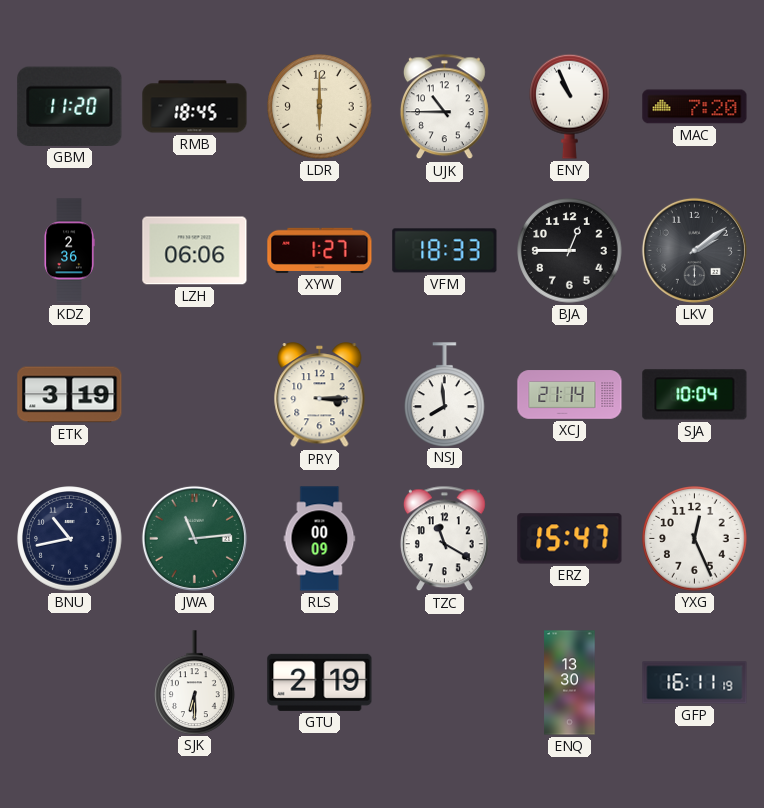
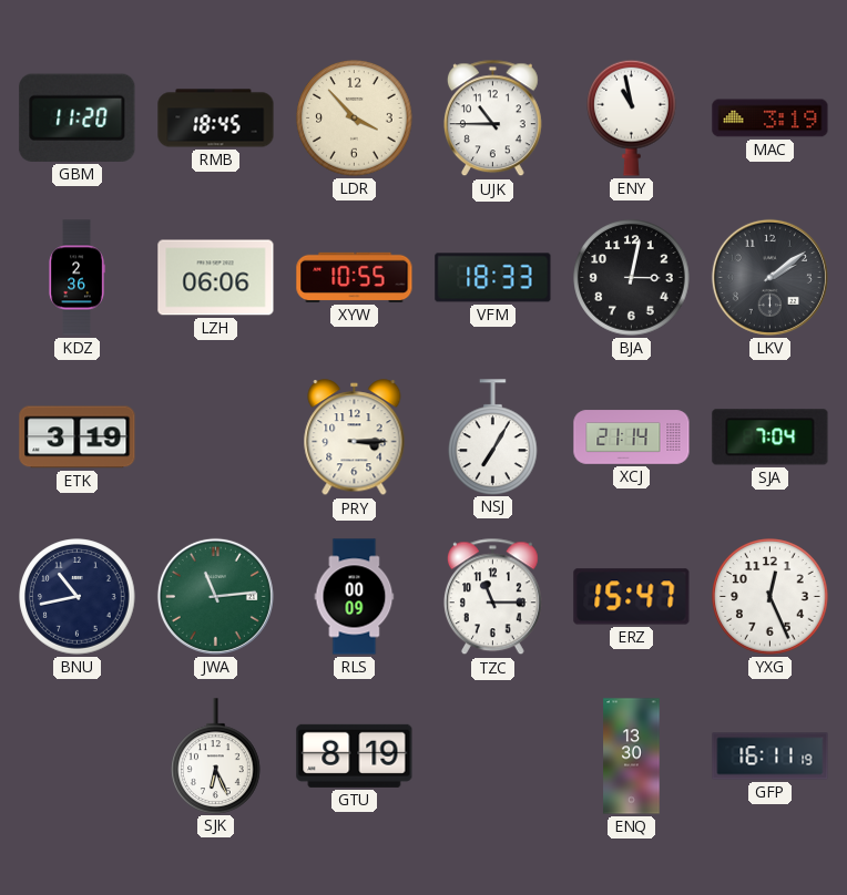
LDR: 6:00 -> 3:53
ENY: 10:56 -> 10:58
MAC: 7:20 -> 3:19
XYW: 1:27 -> 10:55
BJA: 12:45 -> 3:02
NSJ: 7:59 -> 7:05
SJA: 10:04 -> 7:04
TZC: 11:20 -> 11:15
SJK: 6:30 -> 6:26
GTU: 2:19 -> 8:19
